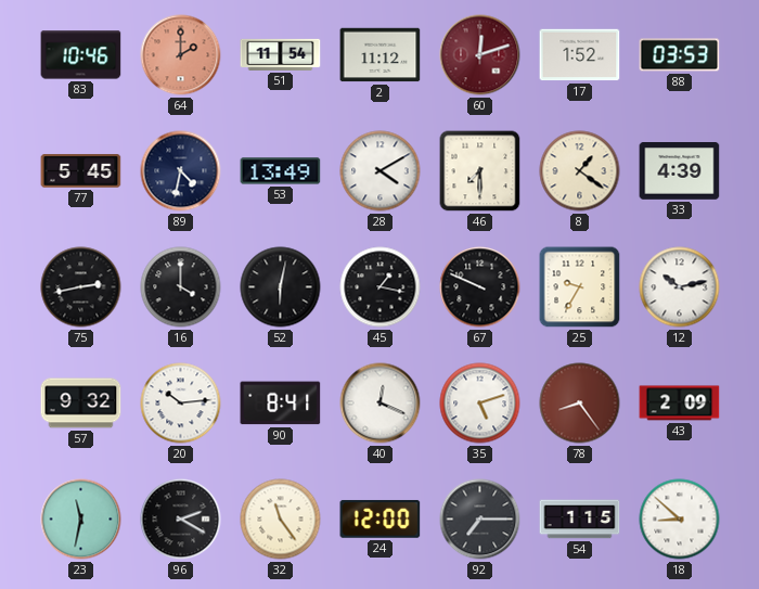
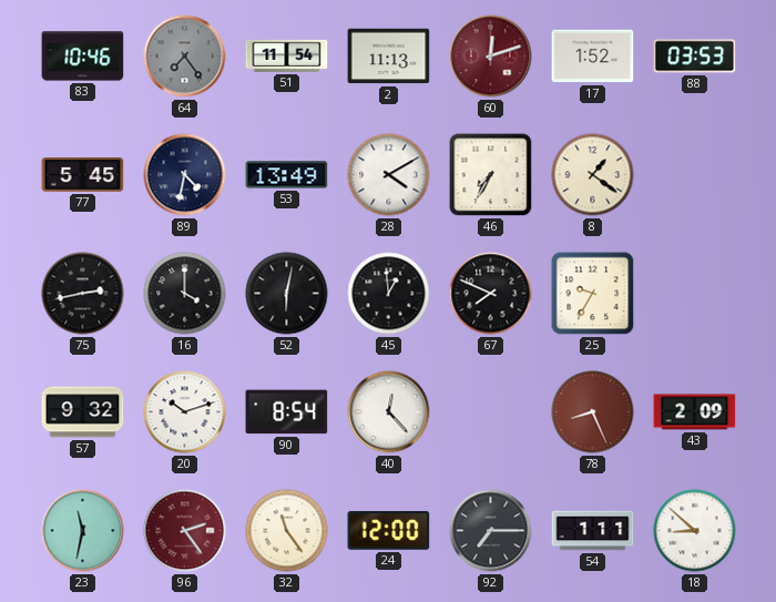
64: 2:00 -> 7:24
64 dial: salmon -> grey
2: 11:12 -> 11:13
46: 7:30 -> 7:35
33: 4:39 -> none
45: 1:17 -> 12:59
67: 9:49 -> 7:49
12: 10:13 -> none
20: 10:14 -> 10:12
90: 8:41 -> 8:54
40: 12:19 -> 12:23
35: 5:12 -> none
78: 8:24 -> 8:26
96: 2:20 -> 2:24
96 dial: black -> burgundy
54: 1:15 -> 1:11
